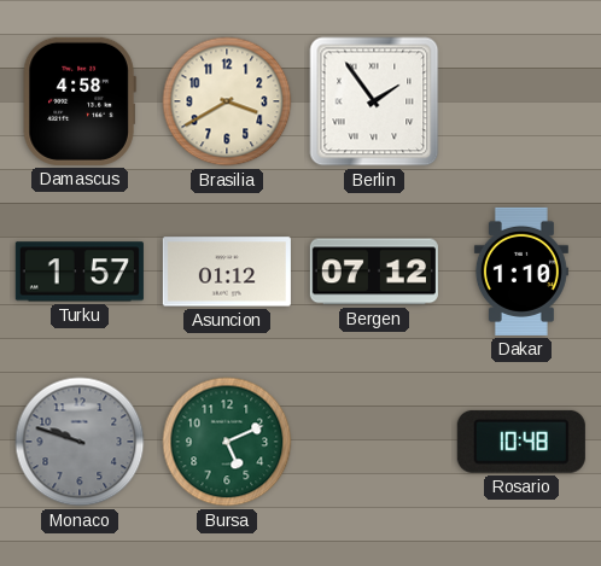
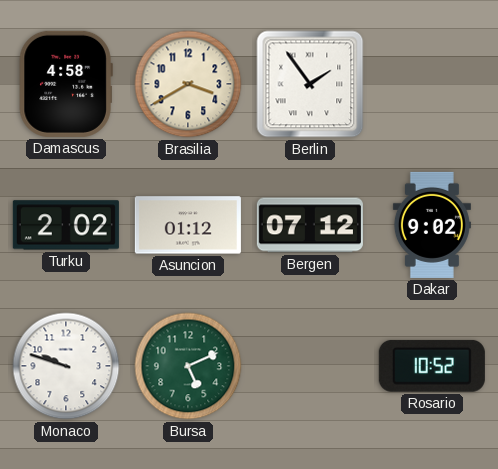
Turku: 1:57 -> 2:02
Dakar: 1:10 -> 9:02
Monaco dial: grey -> white
Rosario: 10:48 -> 10:52
